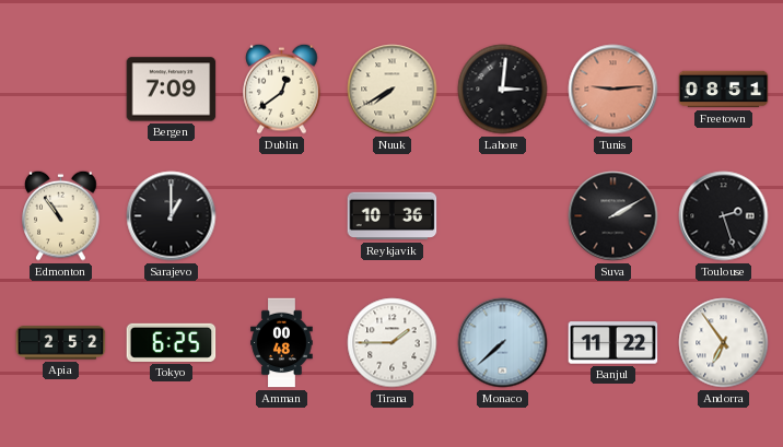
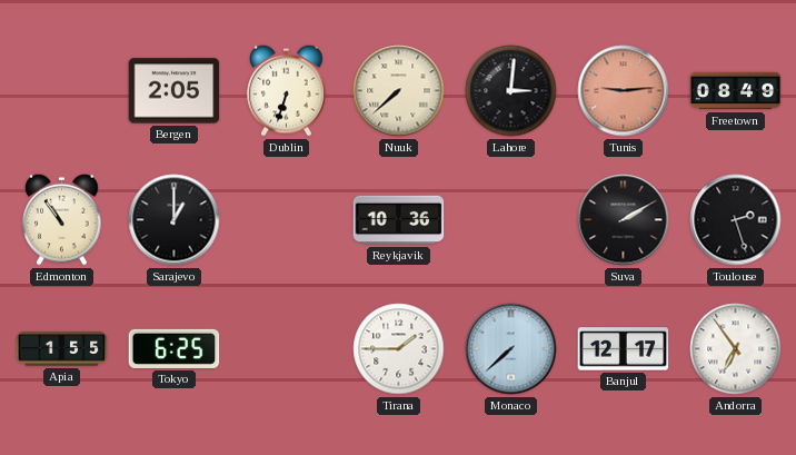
Bergen: 7:09 -> 2:05
Dublin: 12:39 -> 6:33
Nuuk: 7:40 -> 7:38
Freetown: 08:51 -> 08:49
Apia: 2:52 -> 1:55
Amman: 00:48 -> none
Banjul: 11:22 -> 12:17
